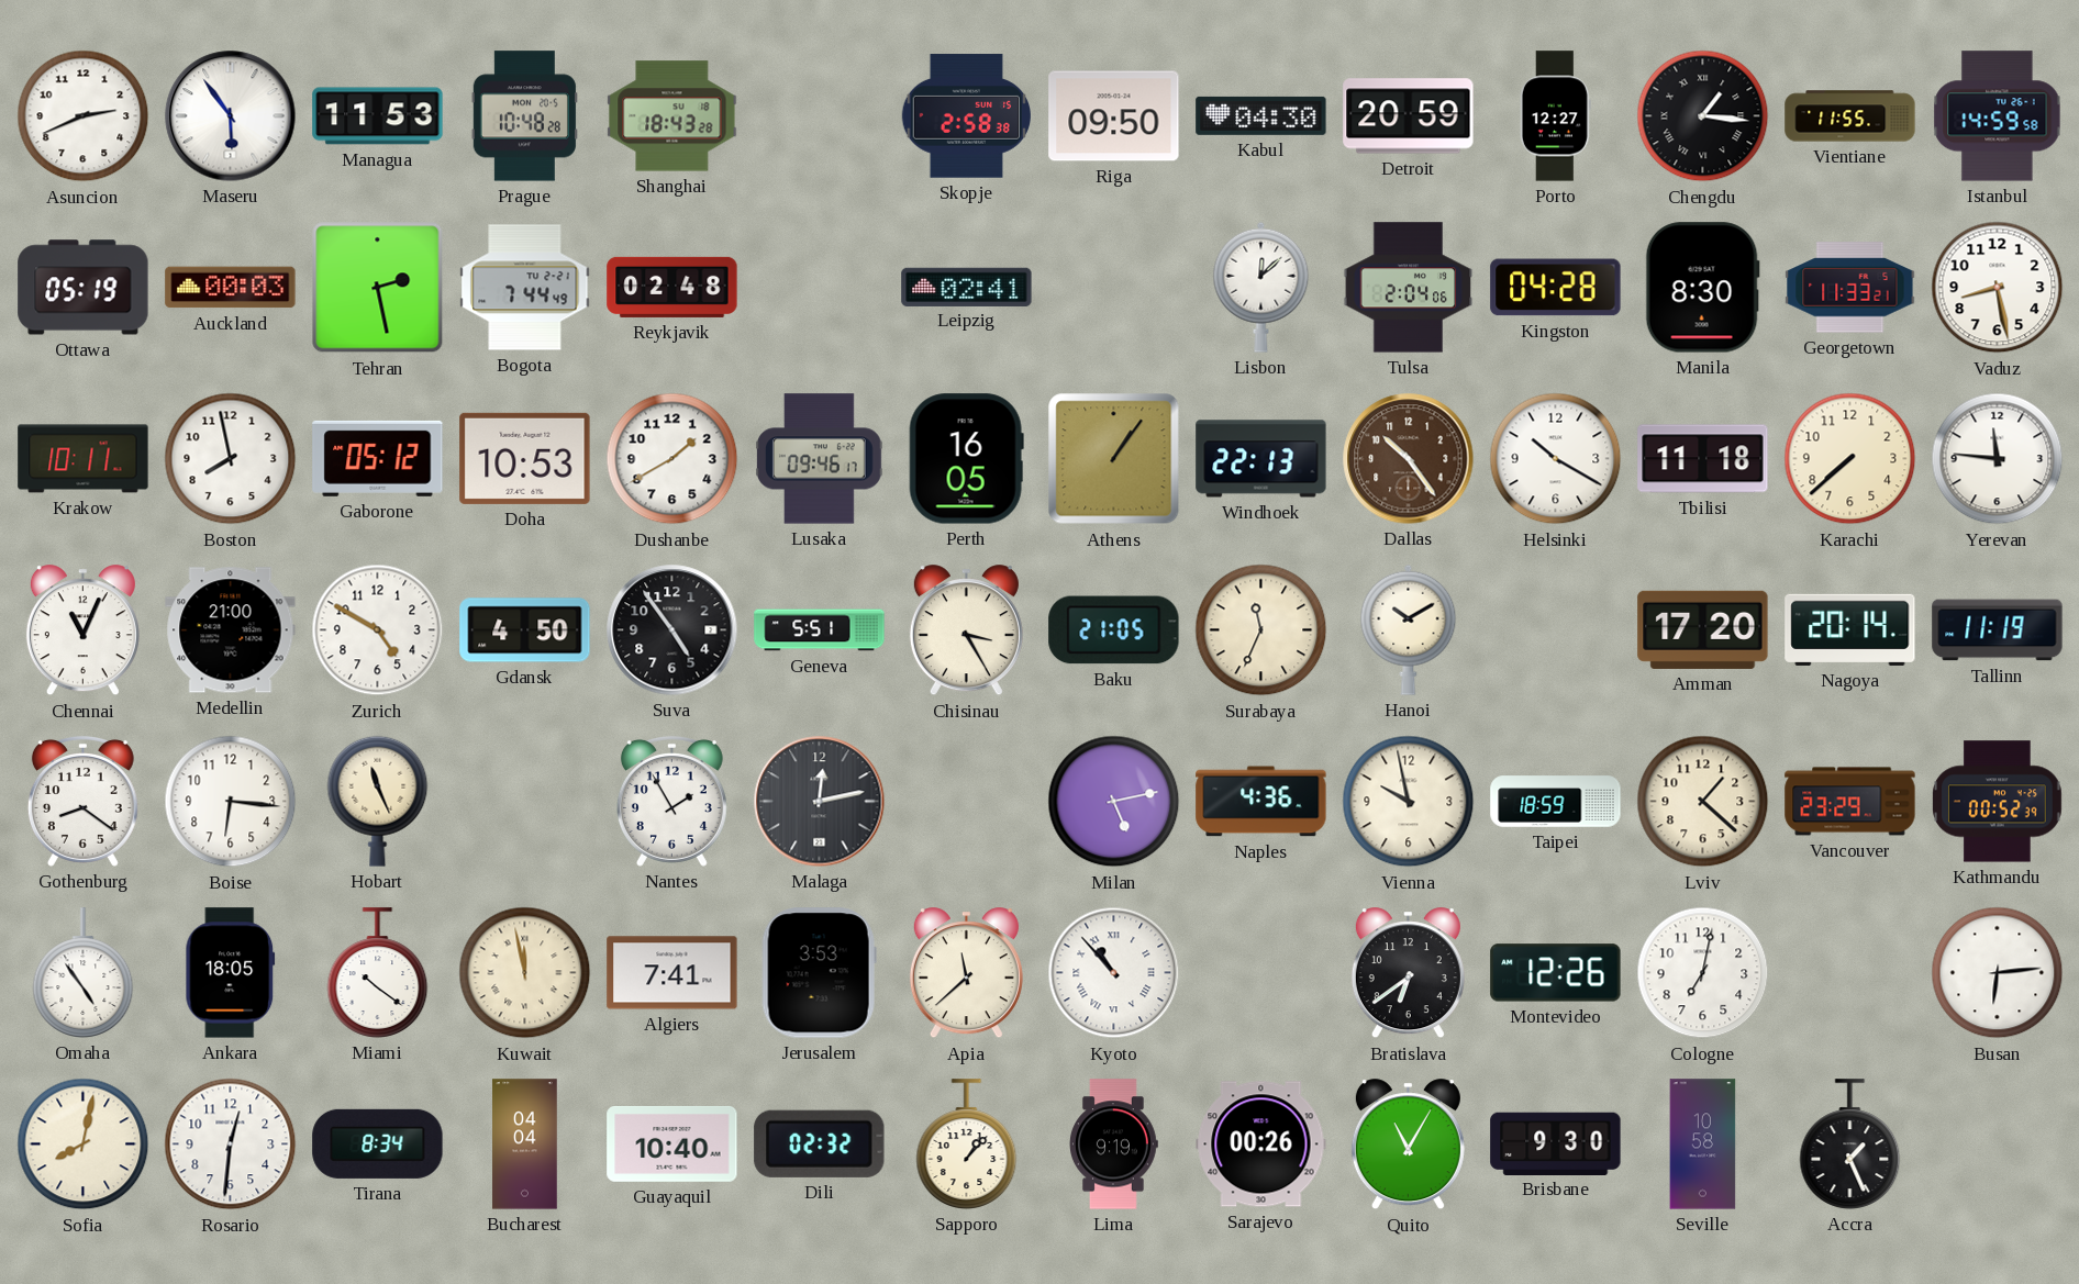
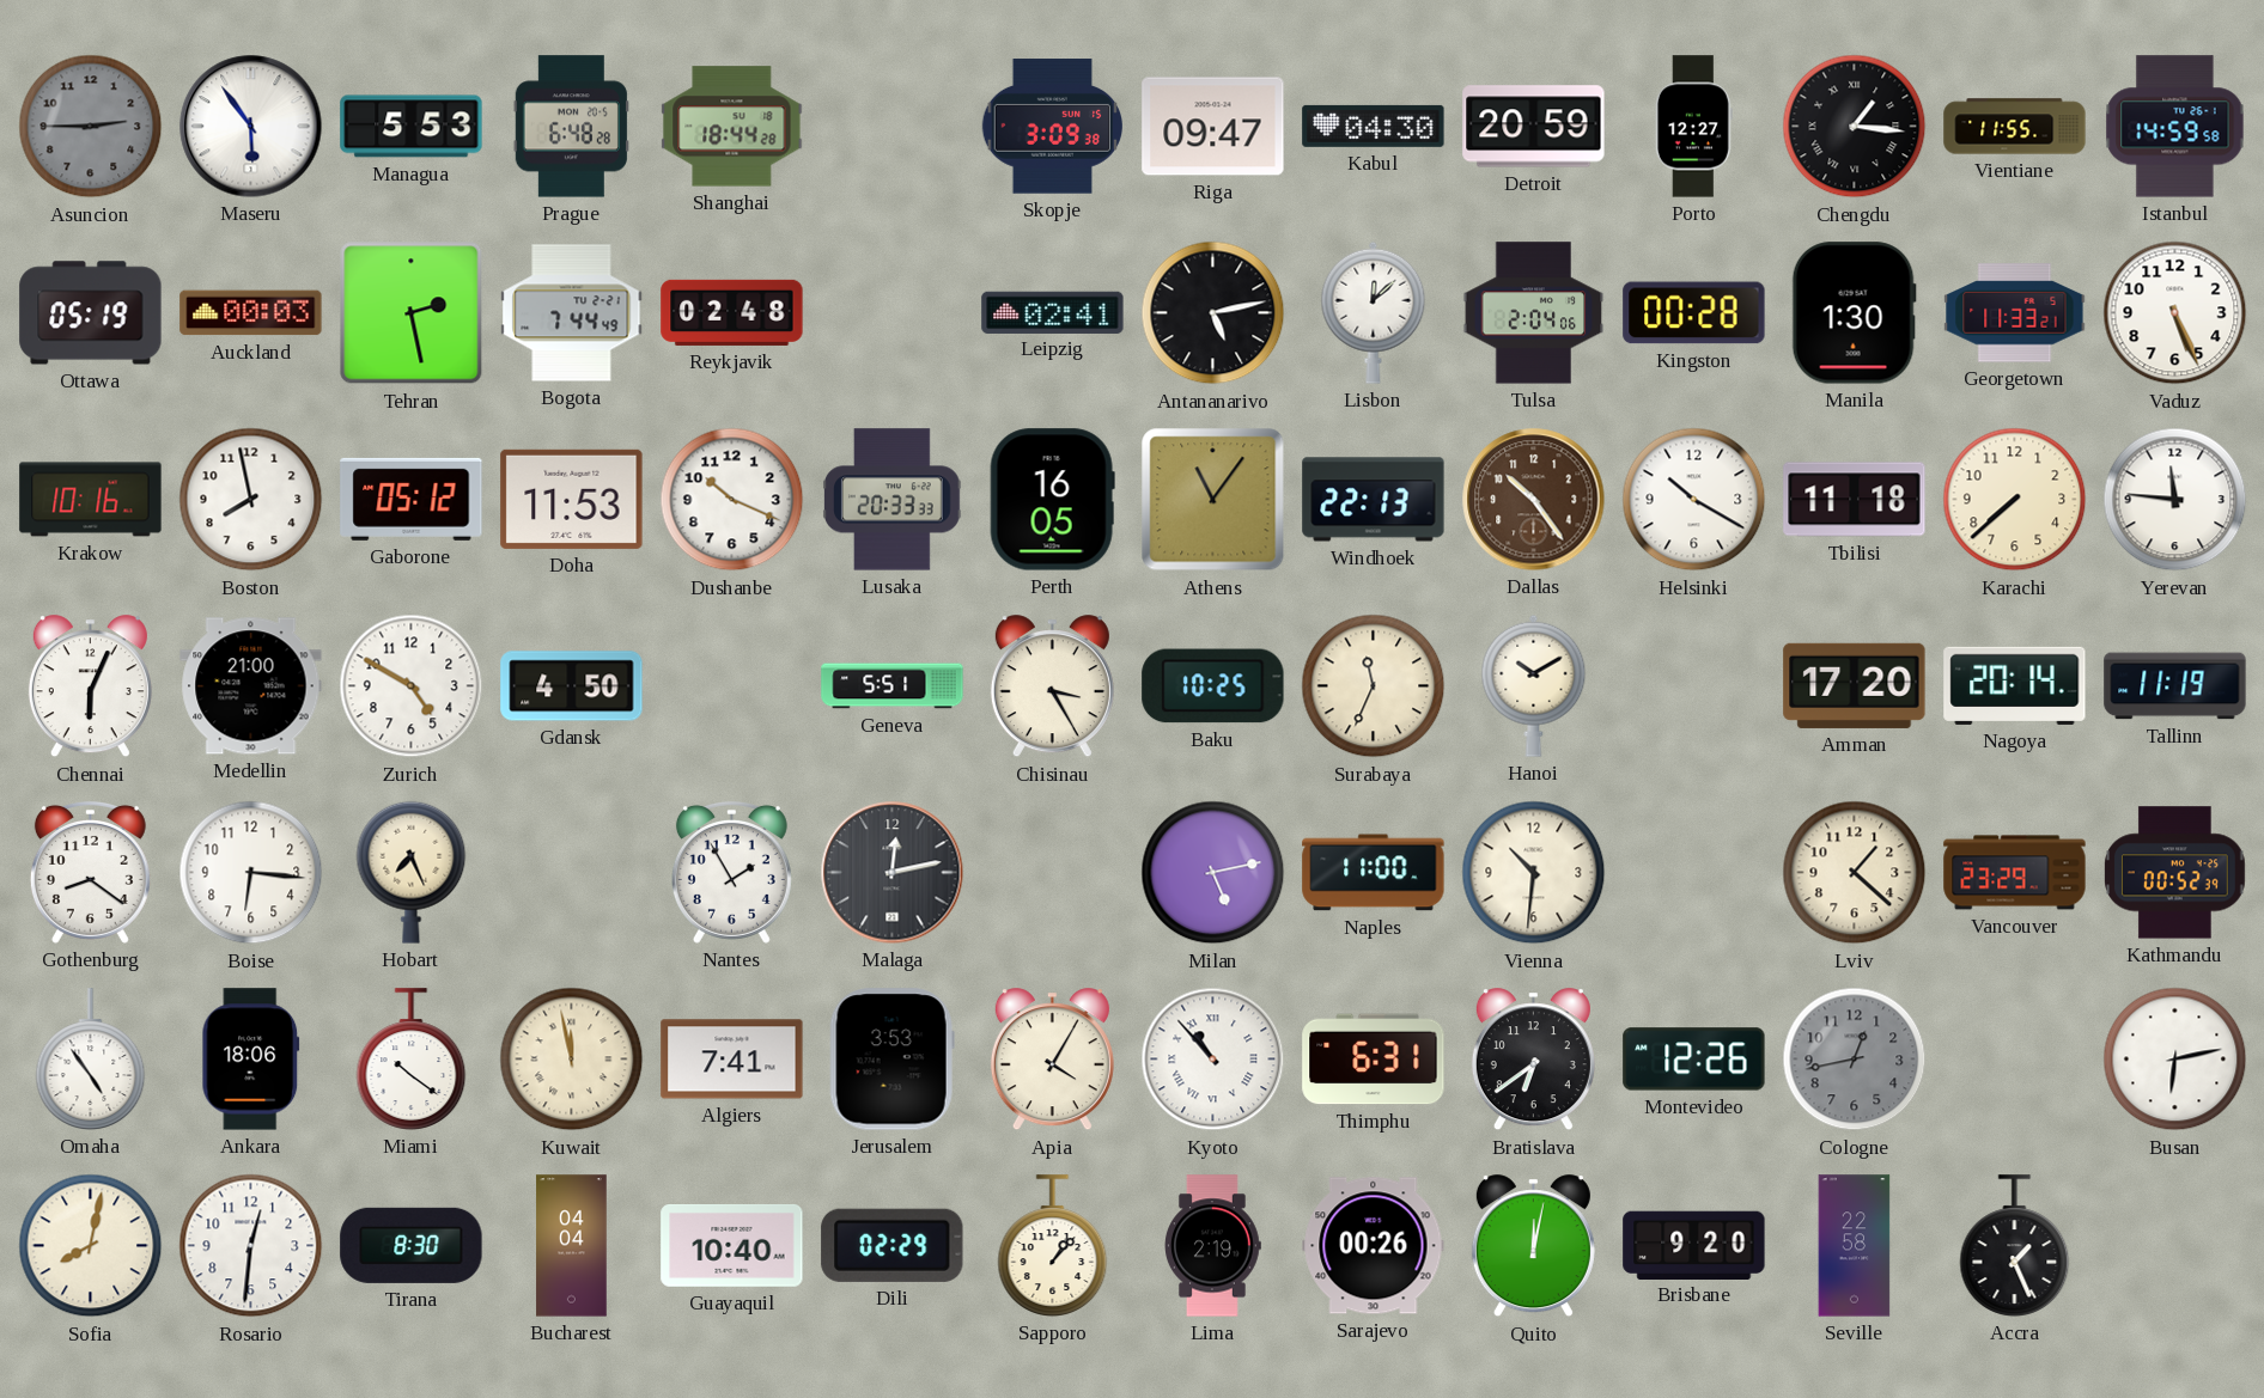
Asuncion: 2:41 -> 2:45
Asuncion dial: white -> grey
Managua: 11:53 -> 5:53
Prague: 10:48 -> 6:48
Shanghai: 18:43 -> 18:44
Skopje: 2:58 -> 3:09
Riga: 09:50 -> 09:47
Antananarivo: none -> 5:13
Kingston: 04:28 -> 00:28
Manila: 8:30 -> 1:30
Vaduz: 8:28 -> 5:26
Krakow: 10:11 -> 10:16
Doha: 10:53 -> 11:53
Dushanbe: 1:40 -> 10:19
Lusaka: 09:46 -> 20:33
Athens: 1:06 -> 11:06
Chennai: 11:04 -> 6:04
Suva: 4:54 -> none
Baku: 21:05 -> 10:25
Hobart: 11:26 -> 7:26
Naples: 4:36 -> 11:00
Vienna: 9:58 -> 10:31
Taipei: 18:59 -> none
Ankara: 18:05 -> 18:06
Apia: 11:38 -> 4:05
Thimphu: none -> 6:31
Cologne: 7:02 -> 12:43
Cologne dial: white -> grey
Busan: 6:14 -> 6:13
Tirana: 8:34 -> 8:30
Dili: 02:32 -> 02:29
Lima: 9:19 -> 2:19
Quito: 11:05 -> 12:02
Brisbane: 9:30 -> 9:20
Seville: 10:58 -> 22:58
